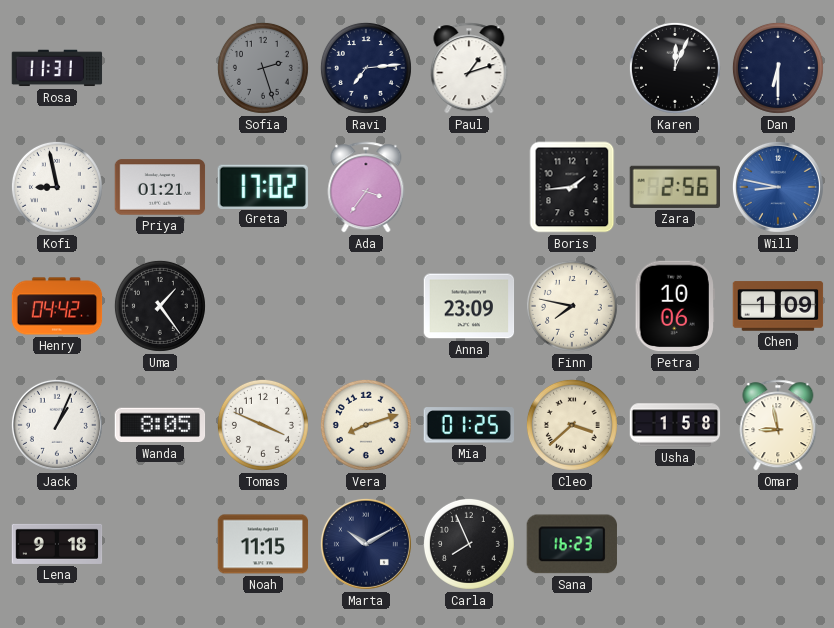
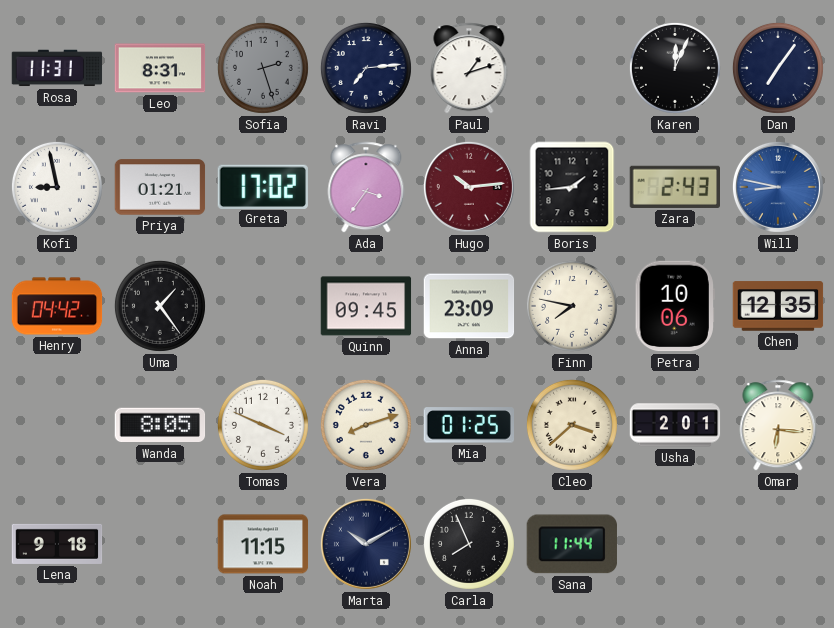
Leo: none -> 8:31
Dan: 6:30 -> 7:06
Hugo: none -> 10:14
Zara: 2:56 -> 2:43
Quinn: none -> 09:45
Chen: 1:09 -> 12:35
Jack: 1:04 -> none
Usha: 1:58 -> 2:01
Omar: 8:58 -> 6:16
Sana: 16:23 -> 11:44
